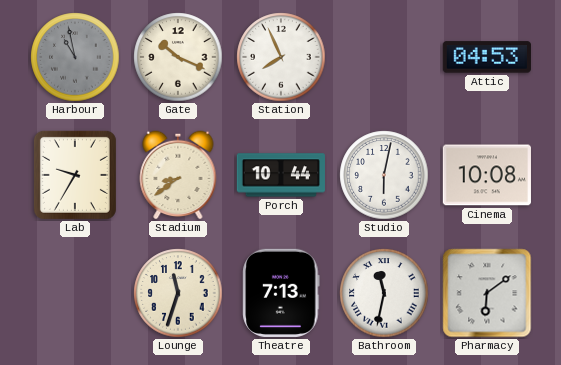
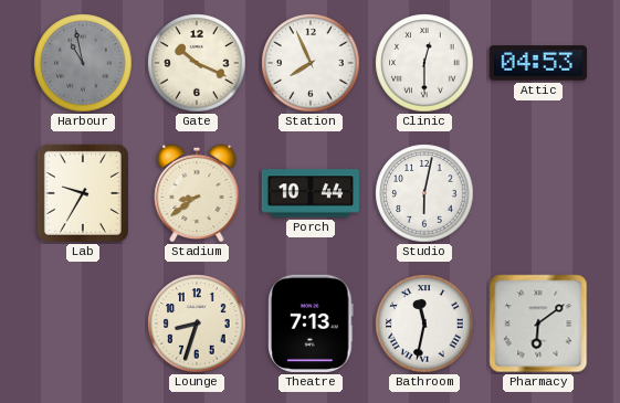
Clinic: none -> 12:30
Cinema: 10:08 -> none
Lounge: 11:33 -> 8:33
